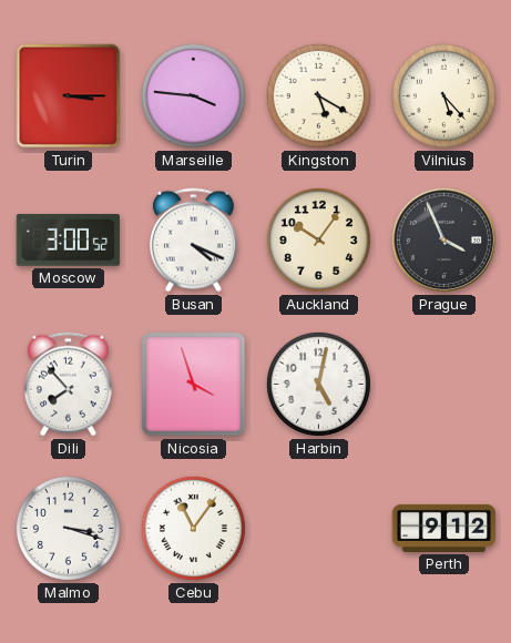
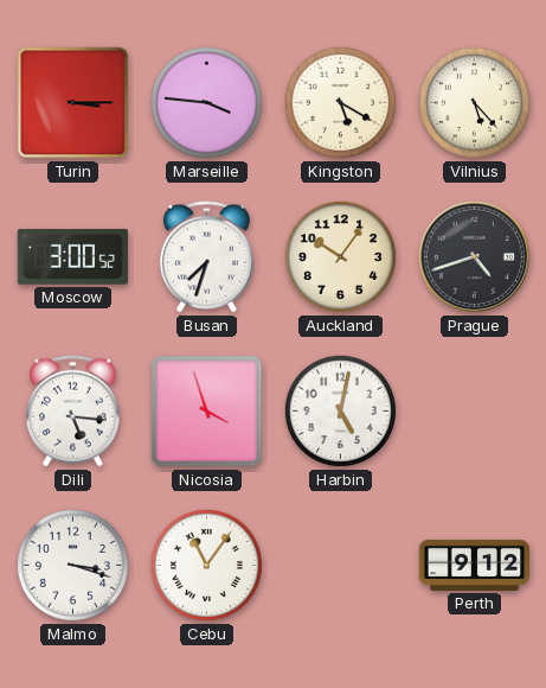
Busan: 4:19 -> 7:33
Prague: 3:56 -> 4:42
Dili: 7:53 -> 5:16
